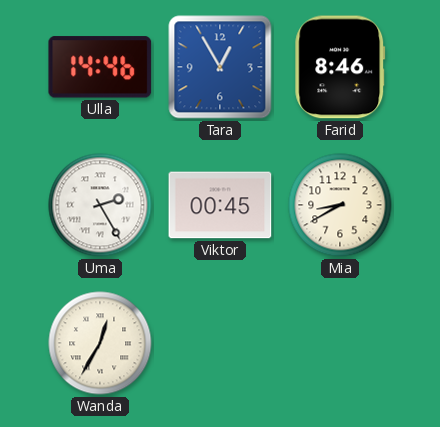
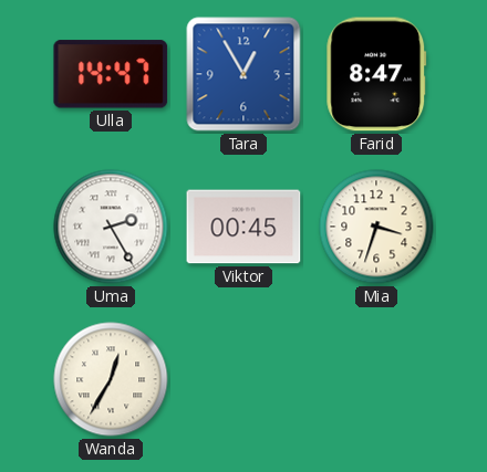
Ulla: 14:46 -> 14:47
Farid: 8:46 -> 8:47
Mia: 8:40 -> 3:33
